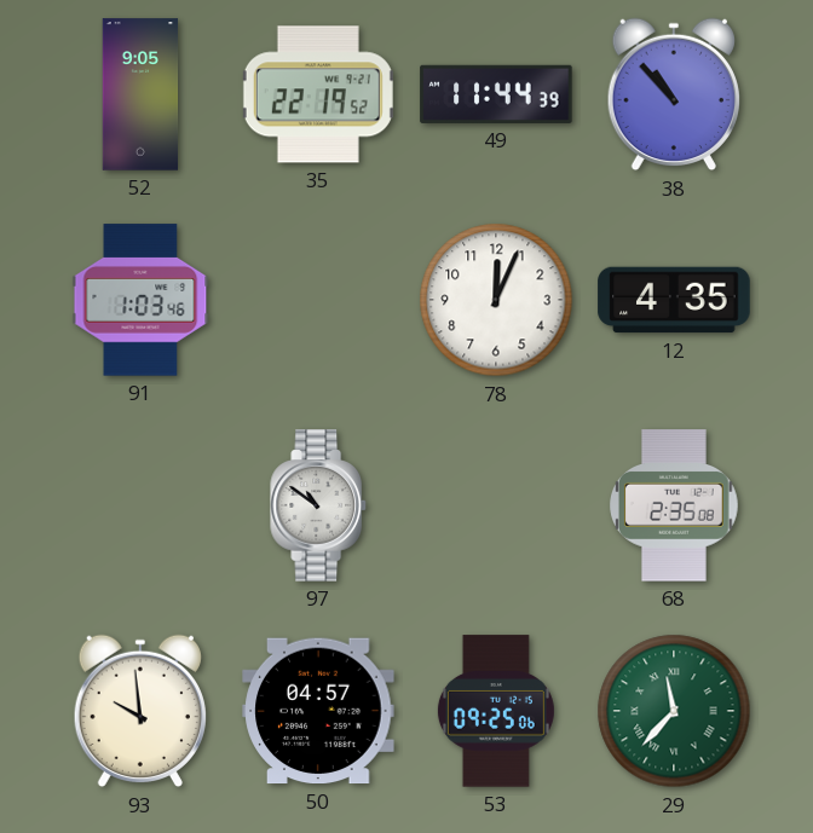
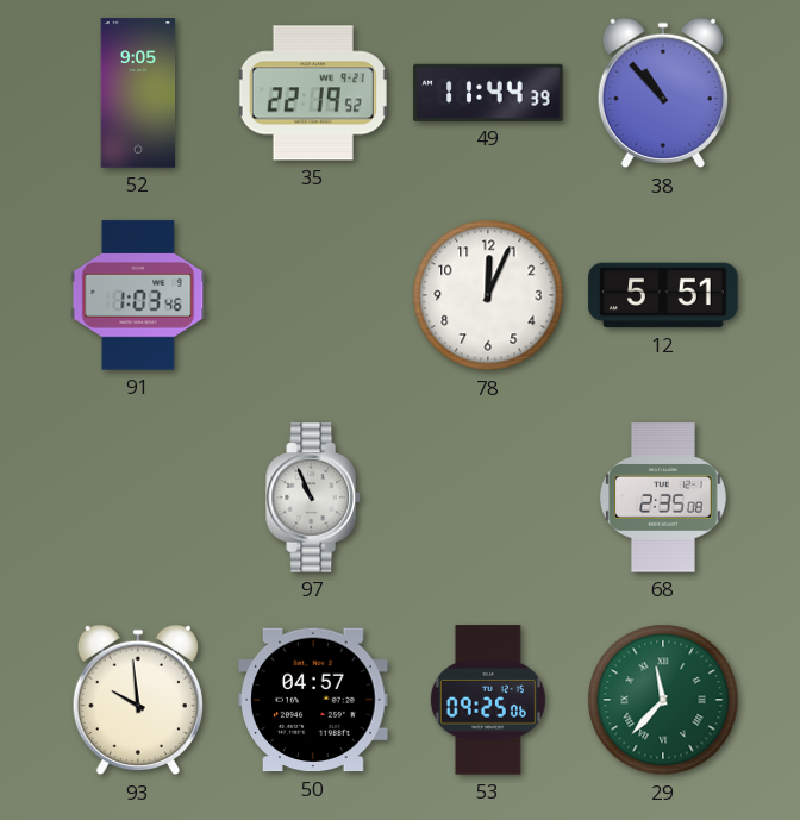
12: 4:35 -> 5:51
97: 10:51 -> 10:56
